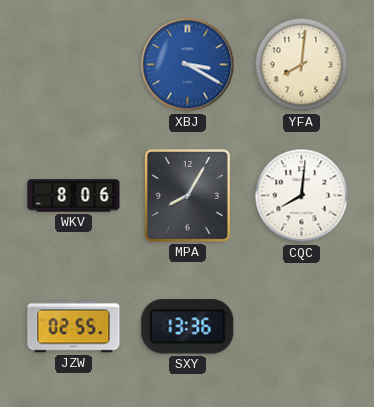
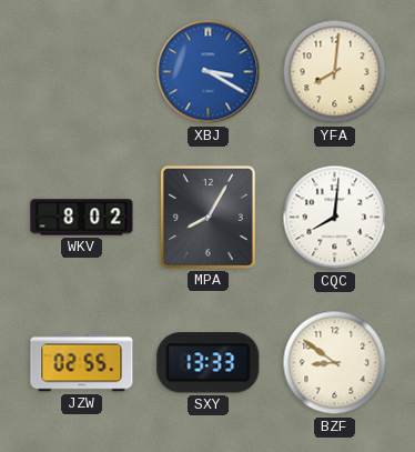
WKV: 8:06 -> 8:02
SXY: 13:36 -> 13:33
BZF: none -> 8:51
